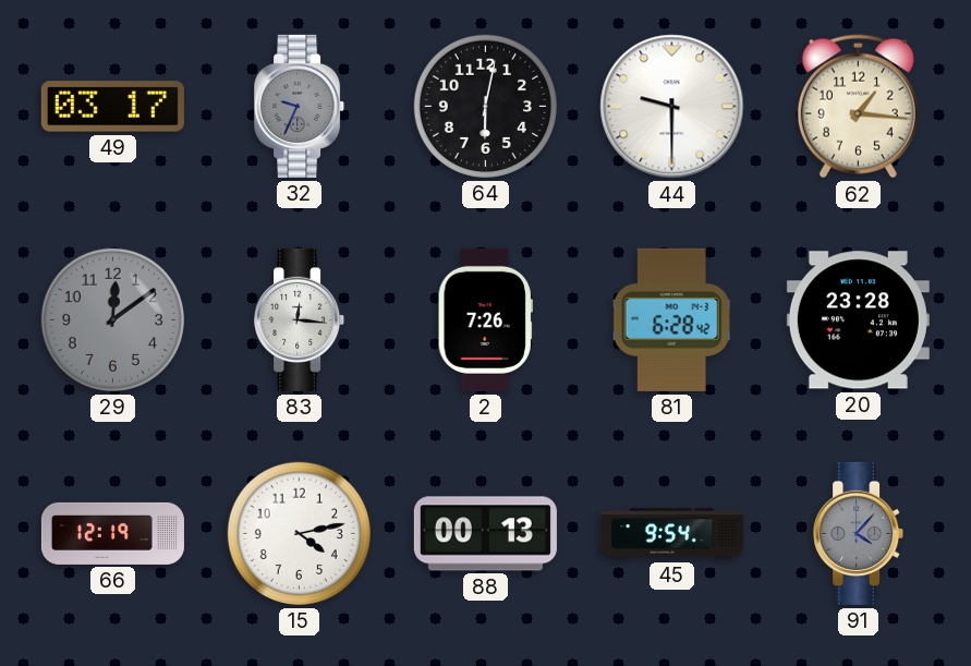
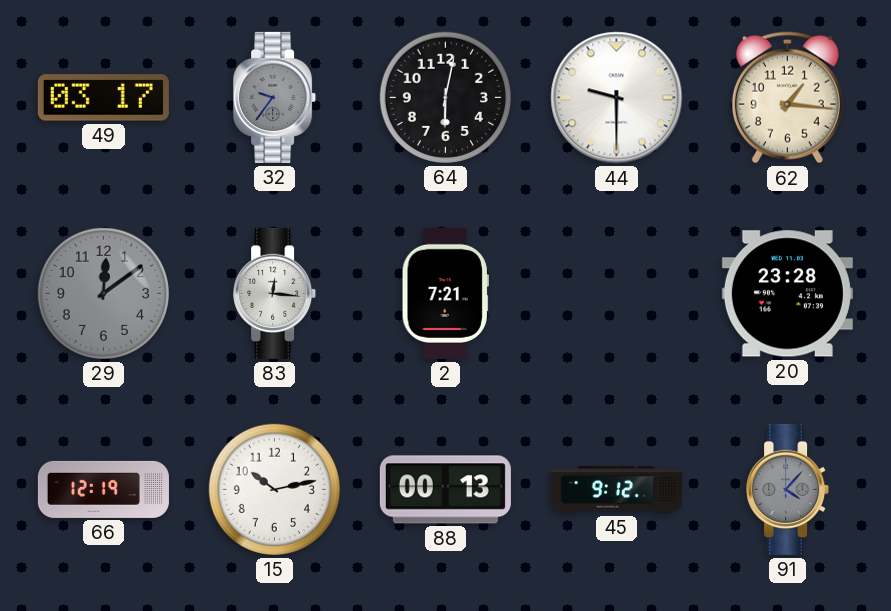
32: 9:34 -> 9:36
2: 7:26 -> 7:21
81: 6:28 -> none
15: 4:13 -> 10:13
45: 9:54 -> 9:12
